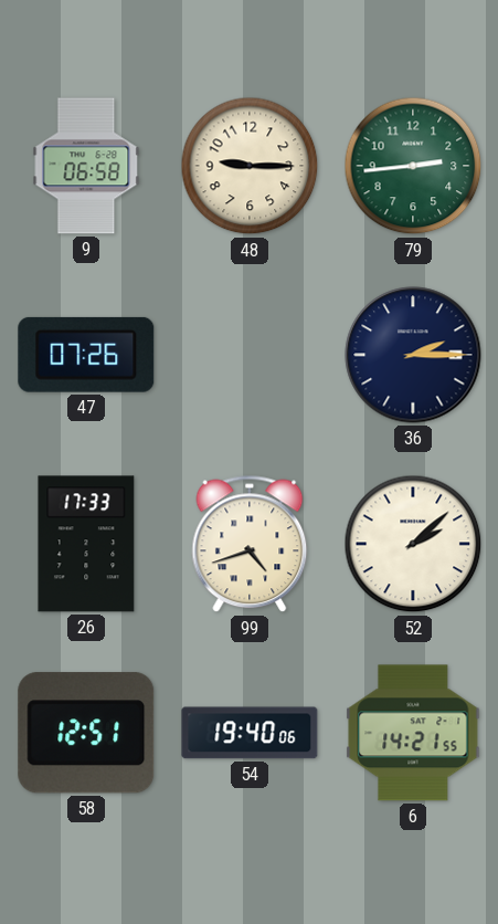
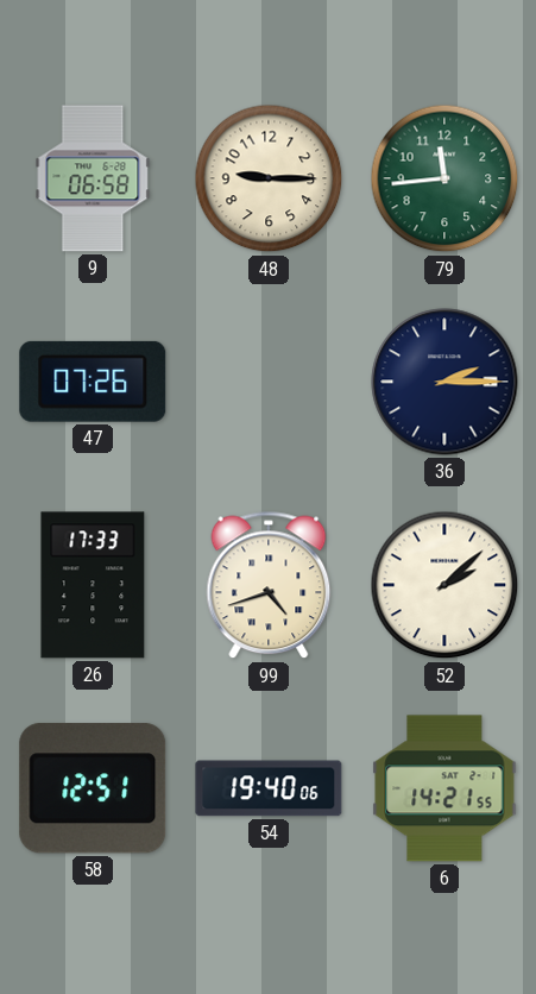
79: 2:44 -> 11:44
